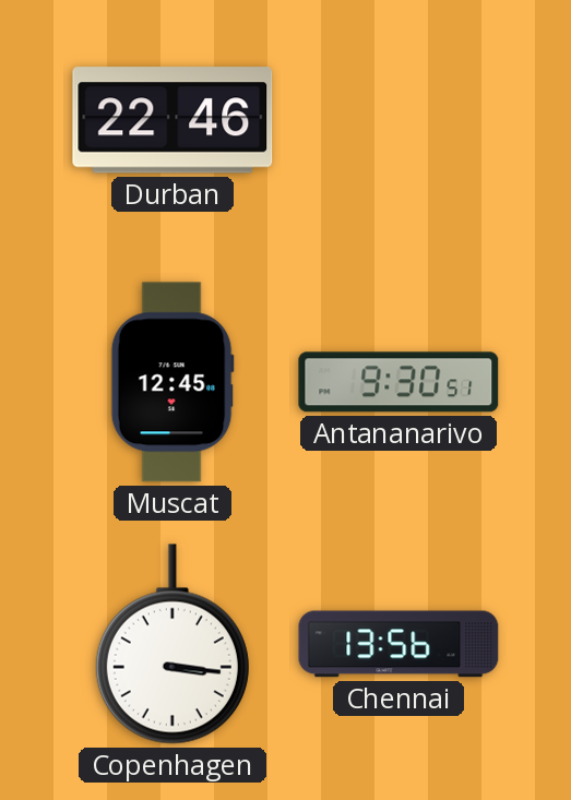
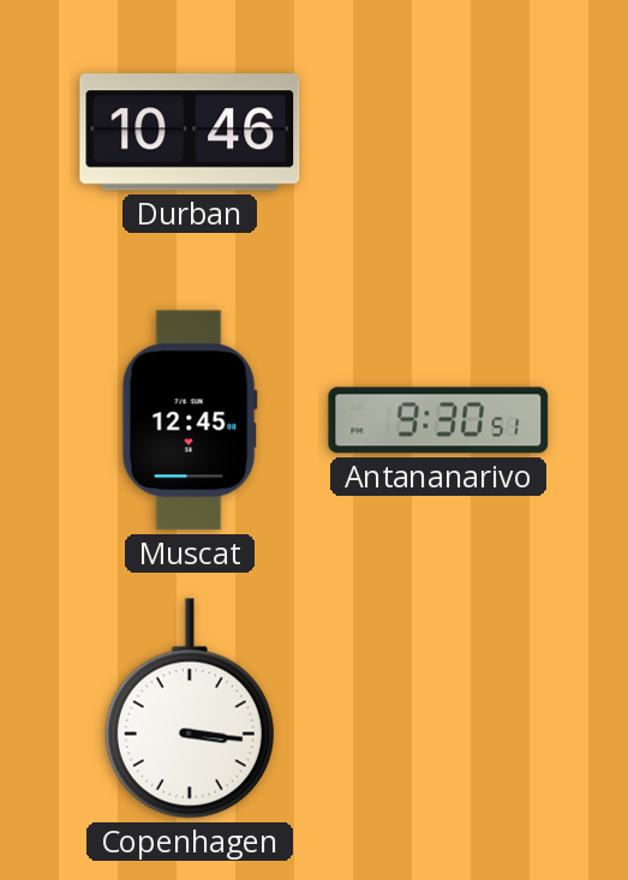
Durban: 22:46 -> 10:46
Chennai: 13:56 -> none
